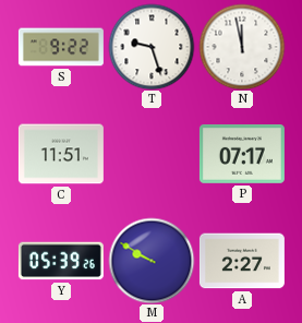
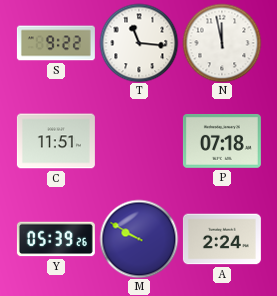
T: 9:27 -> 11:16
P: 07:17 -> 07:18
A: 2:27 -> 2:24
